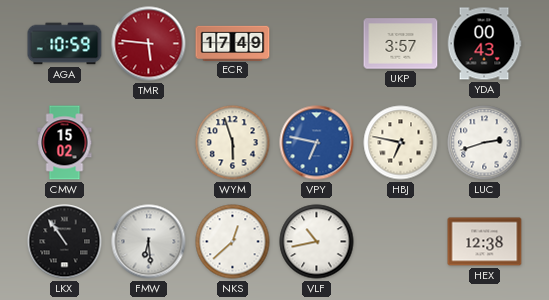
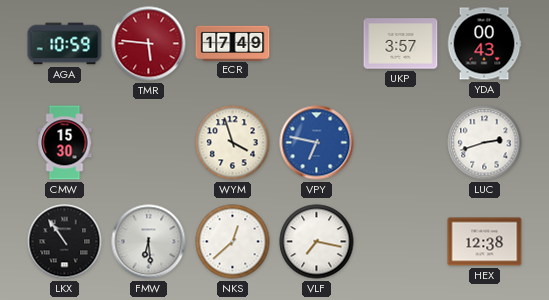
CMW: 15:02 -> 15:30
WYM: 5:57 -> 3:57
HBJ: 6:47 -> none
VLF: 10:43 -> 7:17
